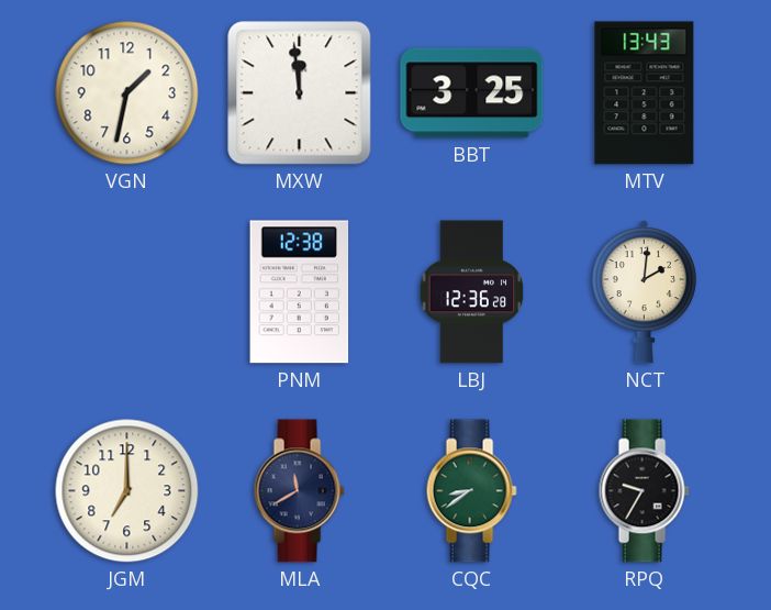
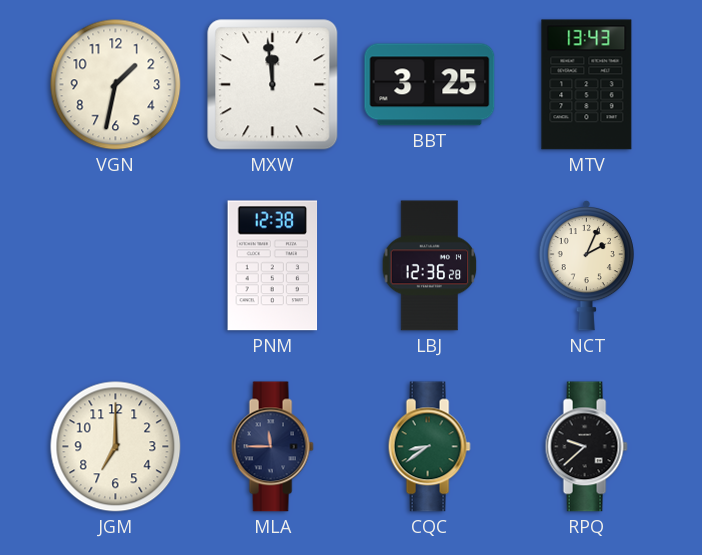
NCT: 2:01 -> 2:04
MLA: 11:40 -> 11:45
RPQ: 9:35 -> 9:38
